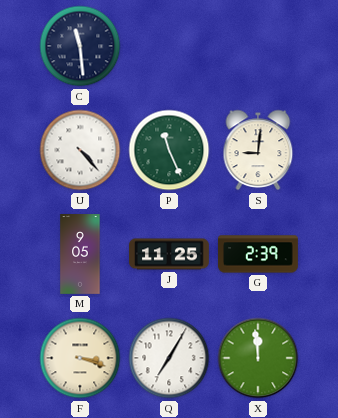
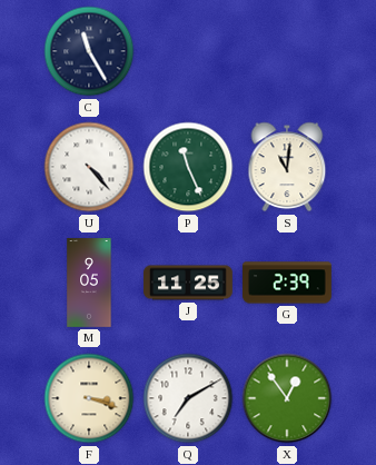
C: 11:29 -> 11:25
S: 9:01 -> 11:01
Q: 7:05 -> 7:10
X: 11:59 -> 12:54
